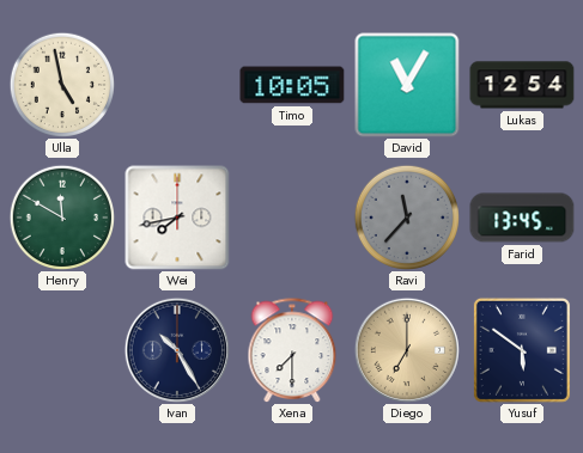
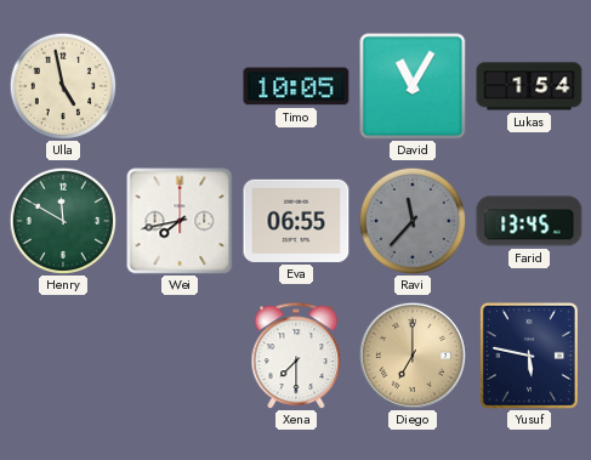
Lukas: 12:54 -> 1:54
Eva: none -> 06:55
Ivan: 10:25 -> none
Yusuf: 5:51 -> 5:47
